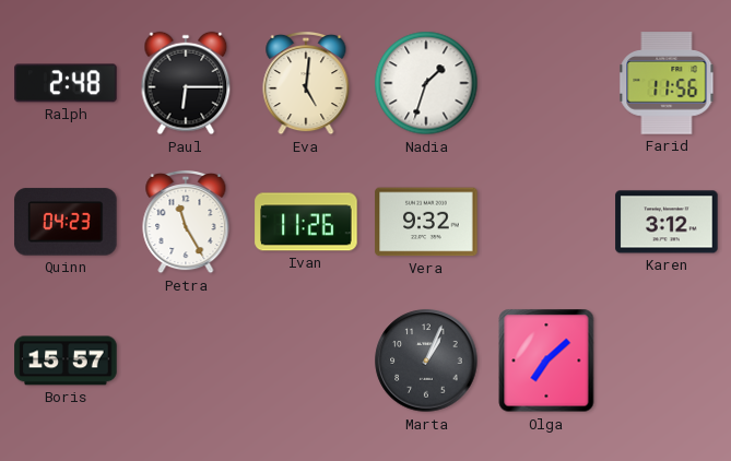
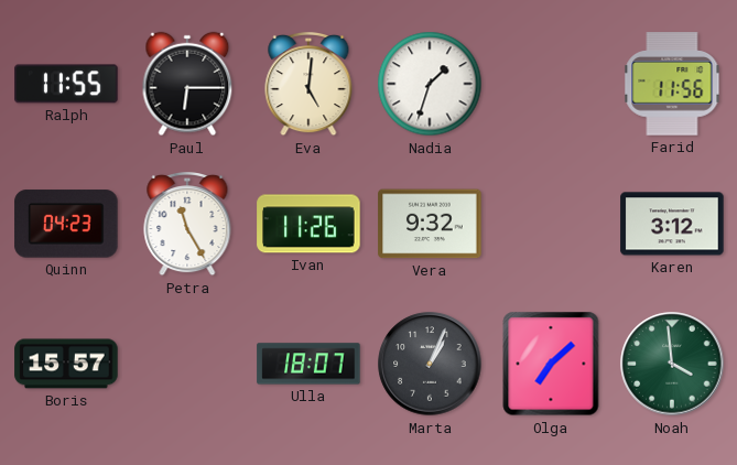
Ralph: 2:48 -> 11:55
Ulla: none -> 18:07
Noah: none -> 3:59
